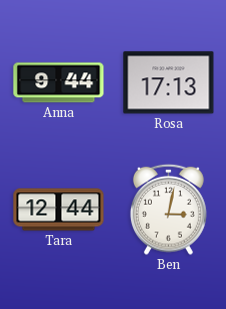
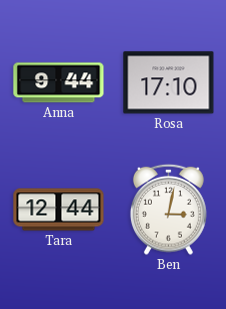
Rosa: 17:13 -> 17:10
